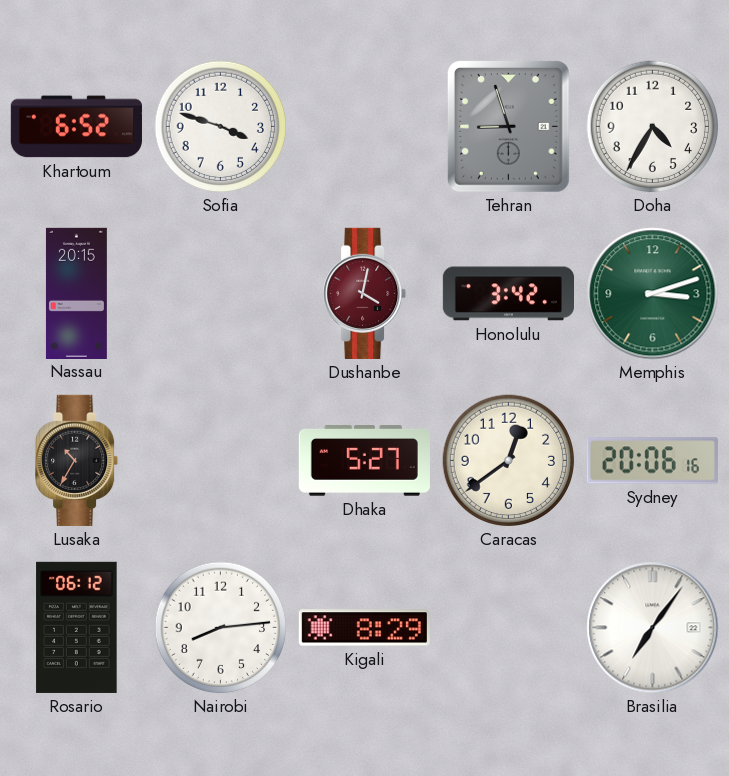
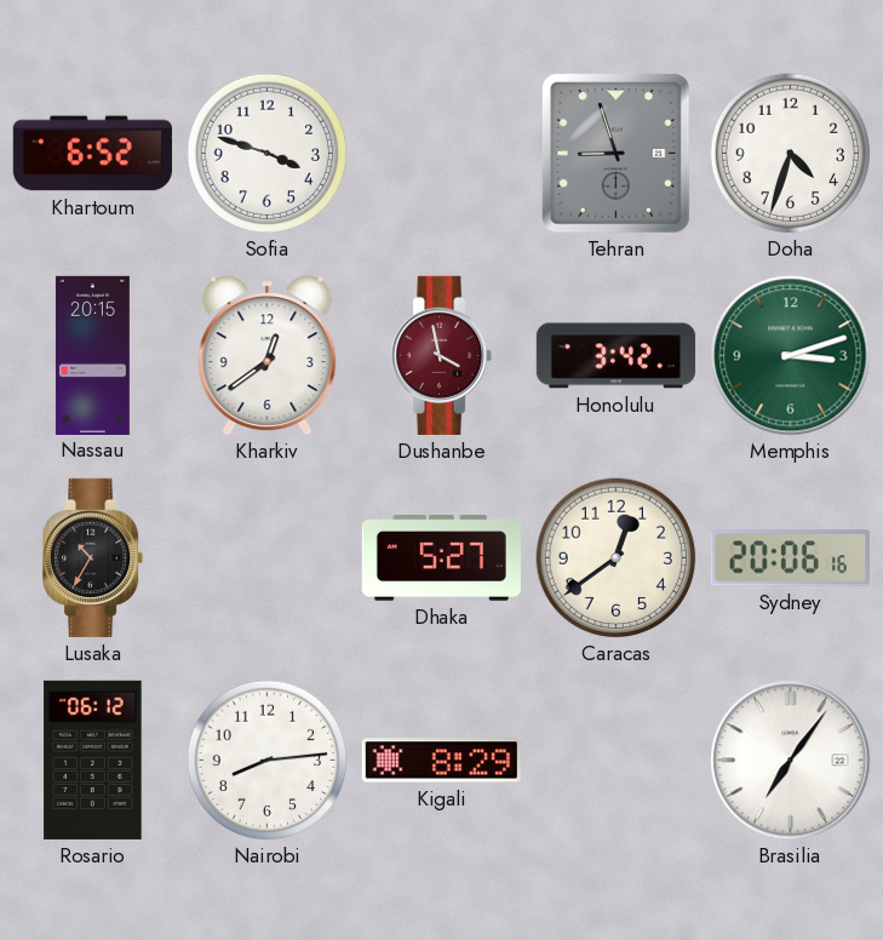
Doha: 4:35 -> 4:33
Kharkiv: none -> 12:39
Dushanbe: 4:02 -> 3:58
